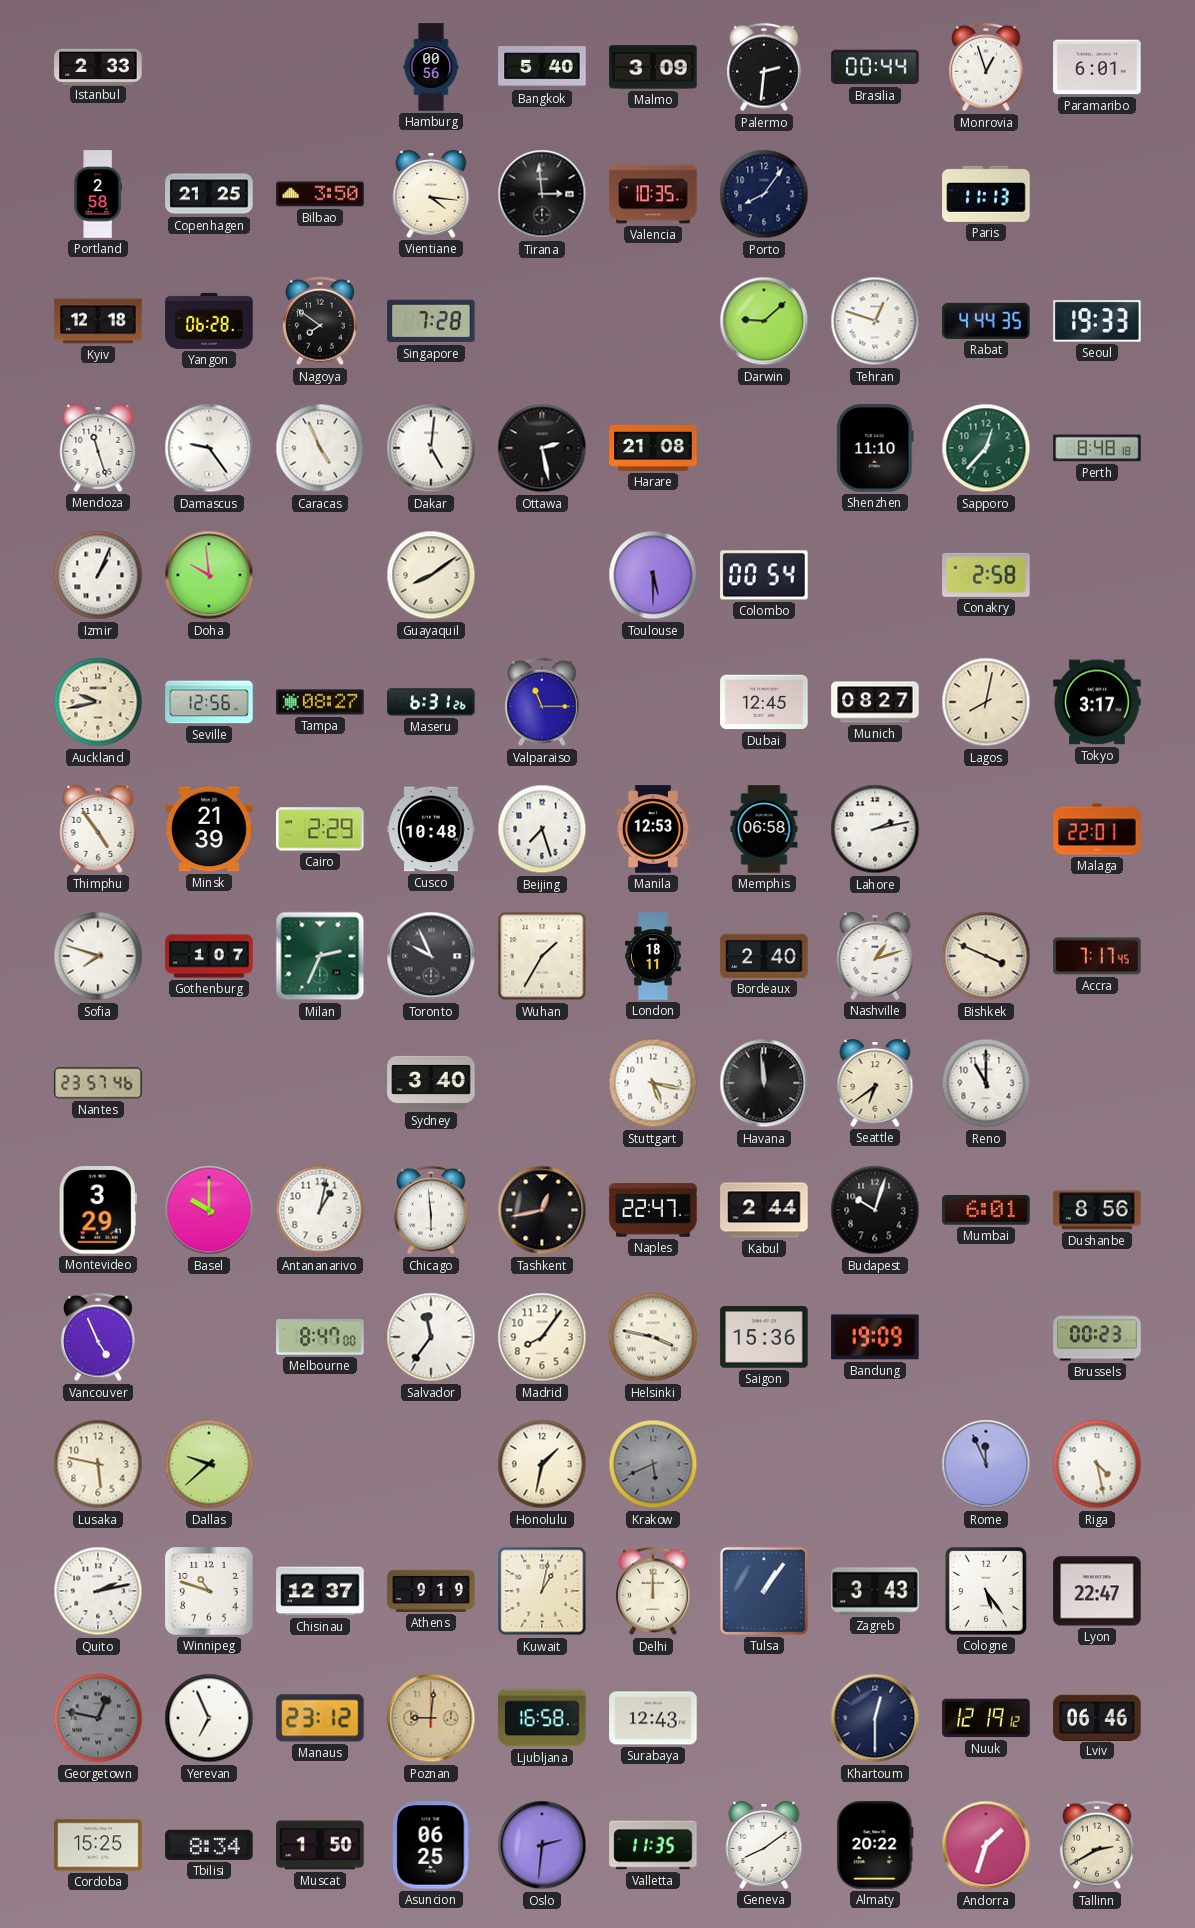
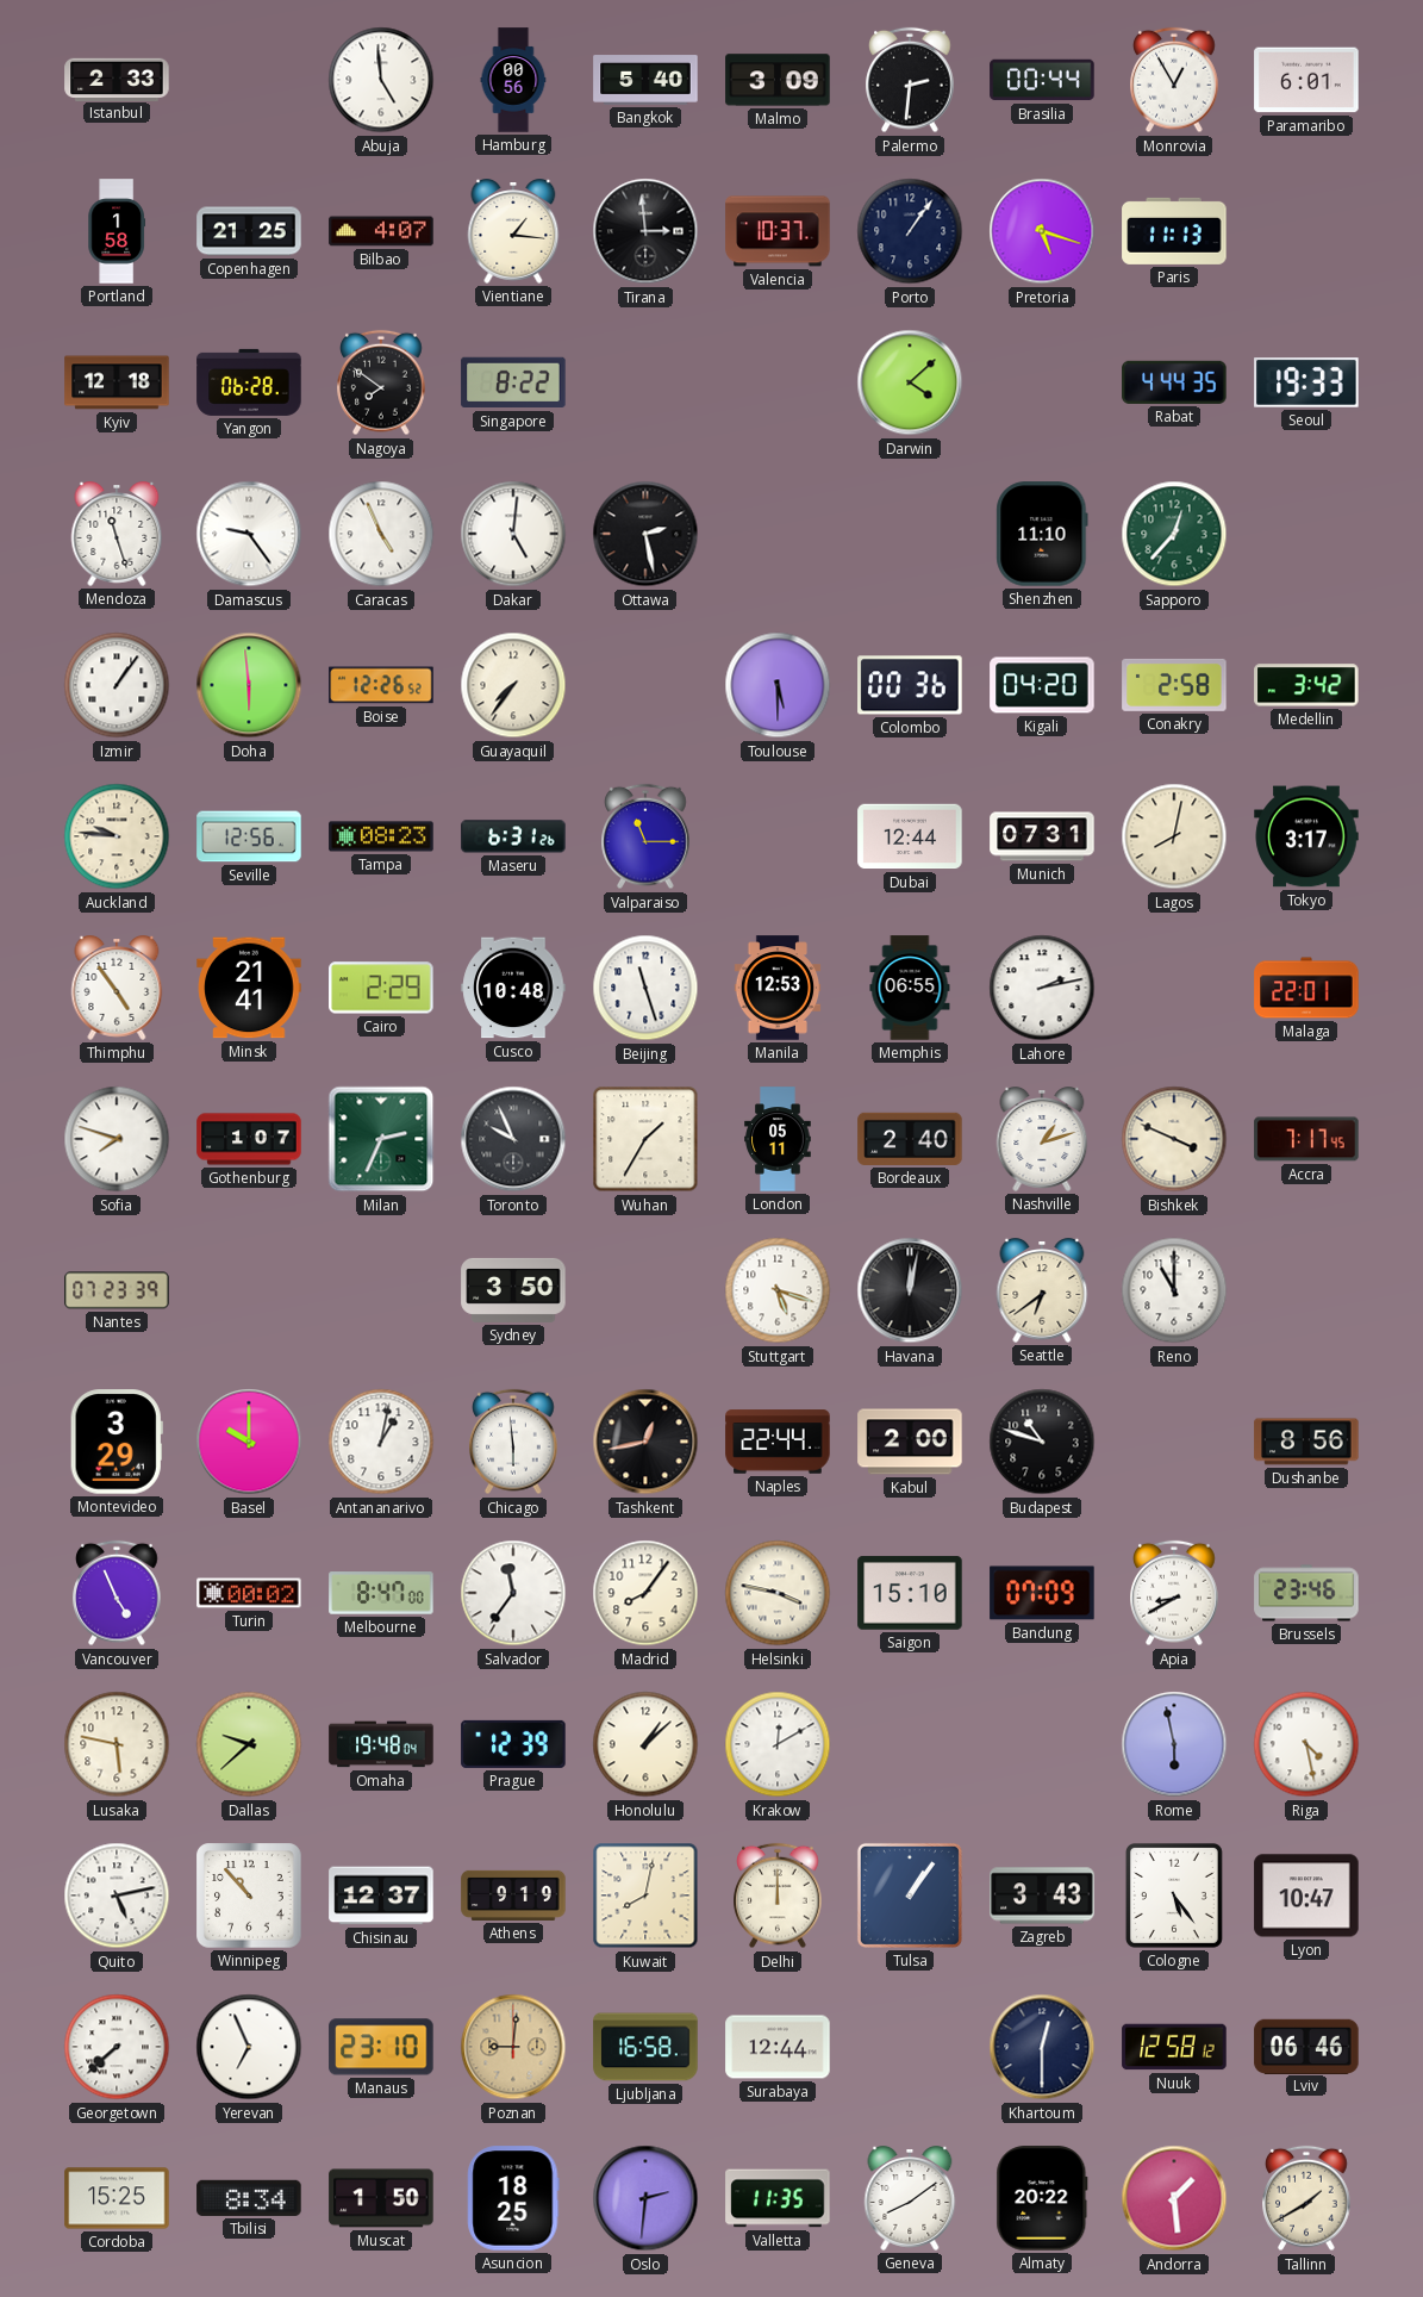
Abuja: none -> 4:59
Monrovia: 12:57 -> 12:55
Portland: 2:58 -> 1:58
Bilbao: 3:50 -> 4:07
Vientiane: 4:16 -> 1:16
Valencia: 10:35 -> 10:37
Porto: 8:06 -> 1:06
Pretoria: none -> 5:18
Singapore: 7:28 -> 8:22
Darwin: 9:08 -> 4:08
Tehran: 12:48 -> none
Harare: 21:08 -> none
Perth: 8:48 -> none
Izmir: 1:04 -> 1:06
Doha: 9:59 -> 5:59
Boise: none -> 12:26
Guayaquil: 8:09 -> 7:36
Colombo: 00:54 -> 00:36
Kigali: none -> 04:20
Medellin: none -> 3:42
Auckland: 9:43 -> 9:46
Tampa: 08:27 -> 08:23
Dubai: 12:45 -> 12:44
Munich: 08:27 -> 07:31
Minsk: 21:39 -> 21:41
Beijing: 7:27 -> 11:27
Memphis: 06:58 -> 06:55
London: 18:11 -> 05:11
Nantes: 23:57 -> 07:23
Sydney: 3:40 -> 3:50
Stuttgart: 5:17 -> 5:18
Havana: 11:59 -> 12:02
Naples: 22:47 -> 22:44
Kabul: 2:44 -> 2:00
Budapest: 10:03 -> 10:48
Mumbai: 6:01 -> none
Turin: none -> 00:02
Saigon: 15:36 -> 15:10
Bandung: 19:09 -> 07:09
Apia: none -> 8:40
Brussels: 00:23 -> 23:46
Omaha: none -> 19:48
Prague: none -> 12:39
Honolulu: 1:32 -> 1:08
Krakow: 5:41 -> 12:10
Krakow dial: grey -> white
Rome: 11:56 -> 5:58
Quito: 2:13 -> 5:13
Winnipeg: 10:48 -> 10:53
Kuwait: 1:02 -> 8:02
Lyon: 22:47 -> 10:47
Georgetown: 12:47 -> 7:38
Georgetown dial: grey -> white
Manaus: 23:12 -> 23:10
Surabaya: 12:43 -> 12:44
Nuuk: 12:19 -> 12:58
Asuncion: 06:25 -> 18:25
Andorra: 1:33 -> 1:29
Tallinn: 2:40 -> 1:40
